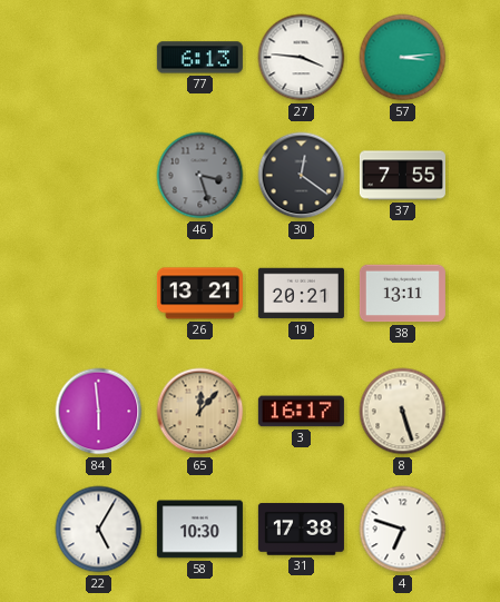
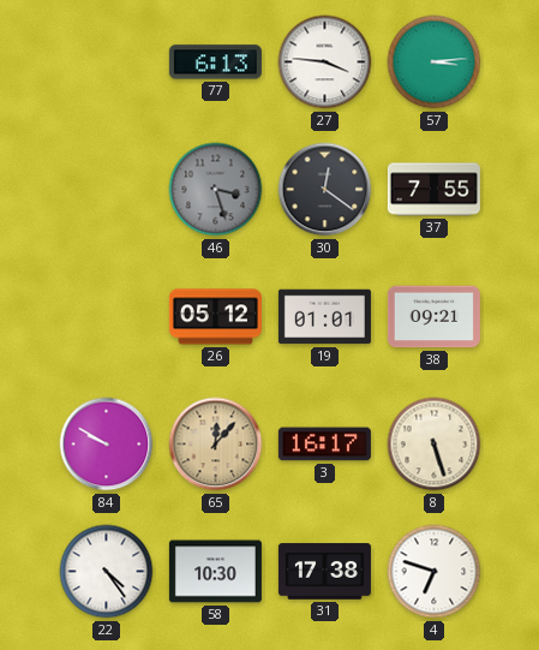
26: 13:21 -> 05:12
19: 20:21 -> 01:01
38: 13:11 -> 09:21
84: 5:59 -> 9:50
22: 5:05 -> 4:24
